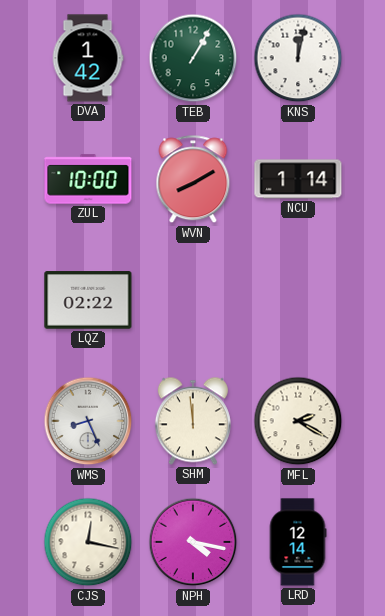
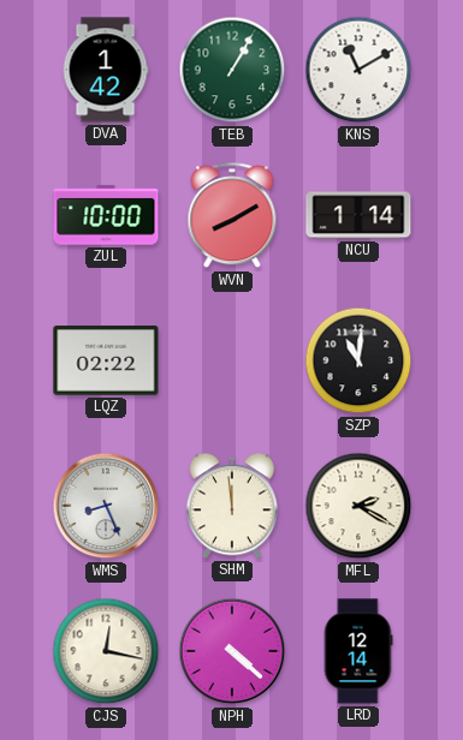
KNS: 12:02 -> 11:10
SZP: none -> 11:01
NPH: 4:17 -> 4:22
